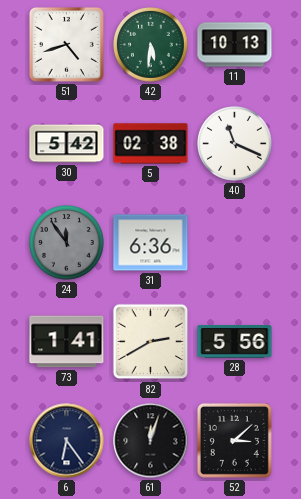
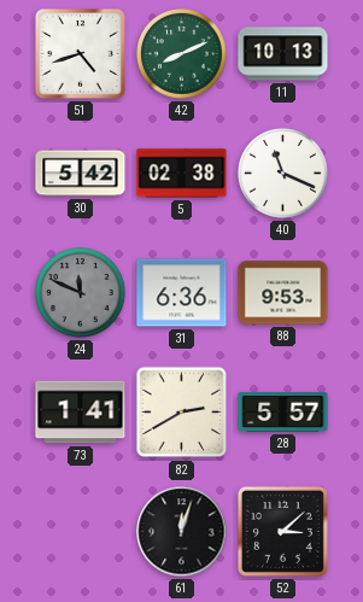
42: 5:31 -> 8:11
24: 11:54 -> 11:49
88: none -> 9:53
28: 5:56 -> 5:57
6: 6:24 -> none
